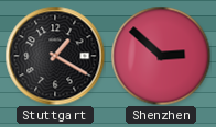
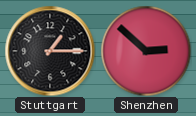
Stuttgart: 1:20 -> 1:15
